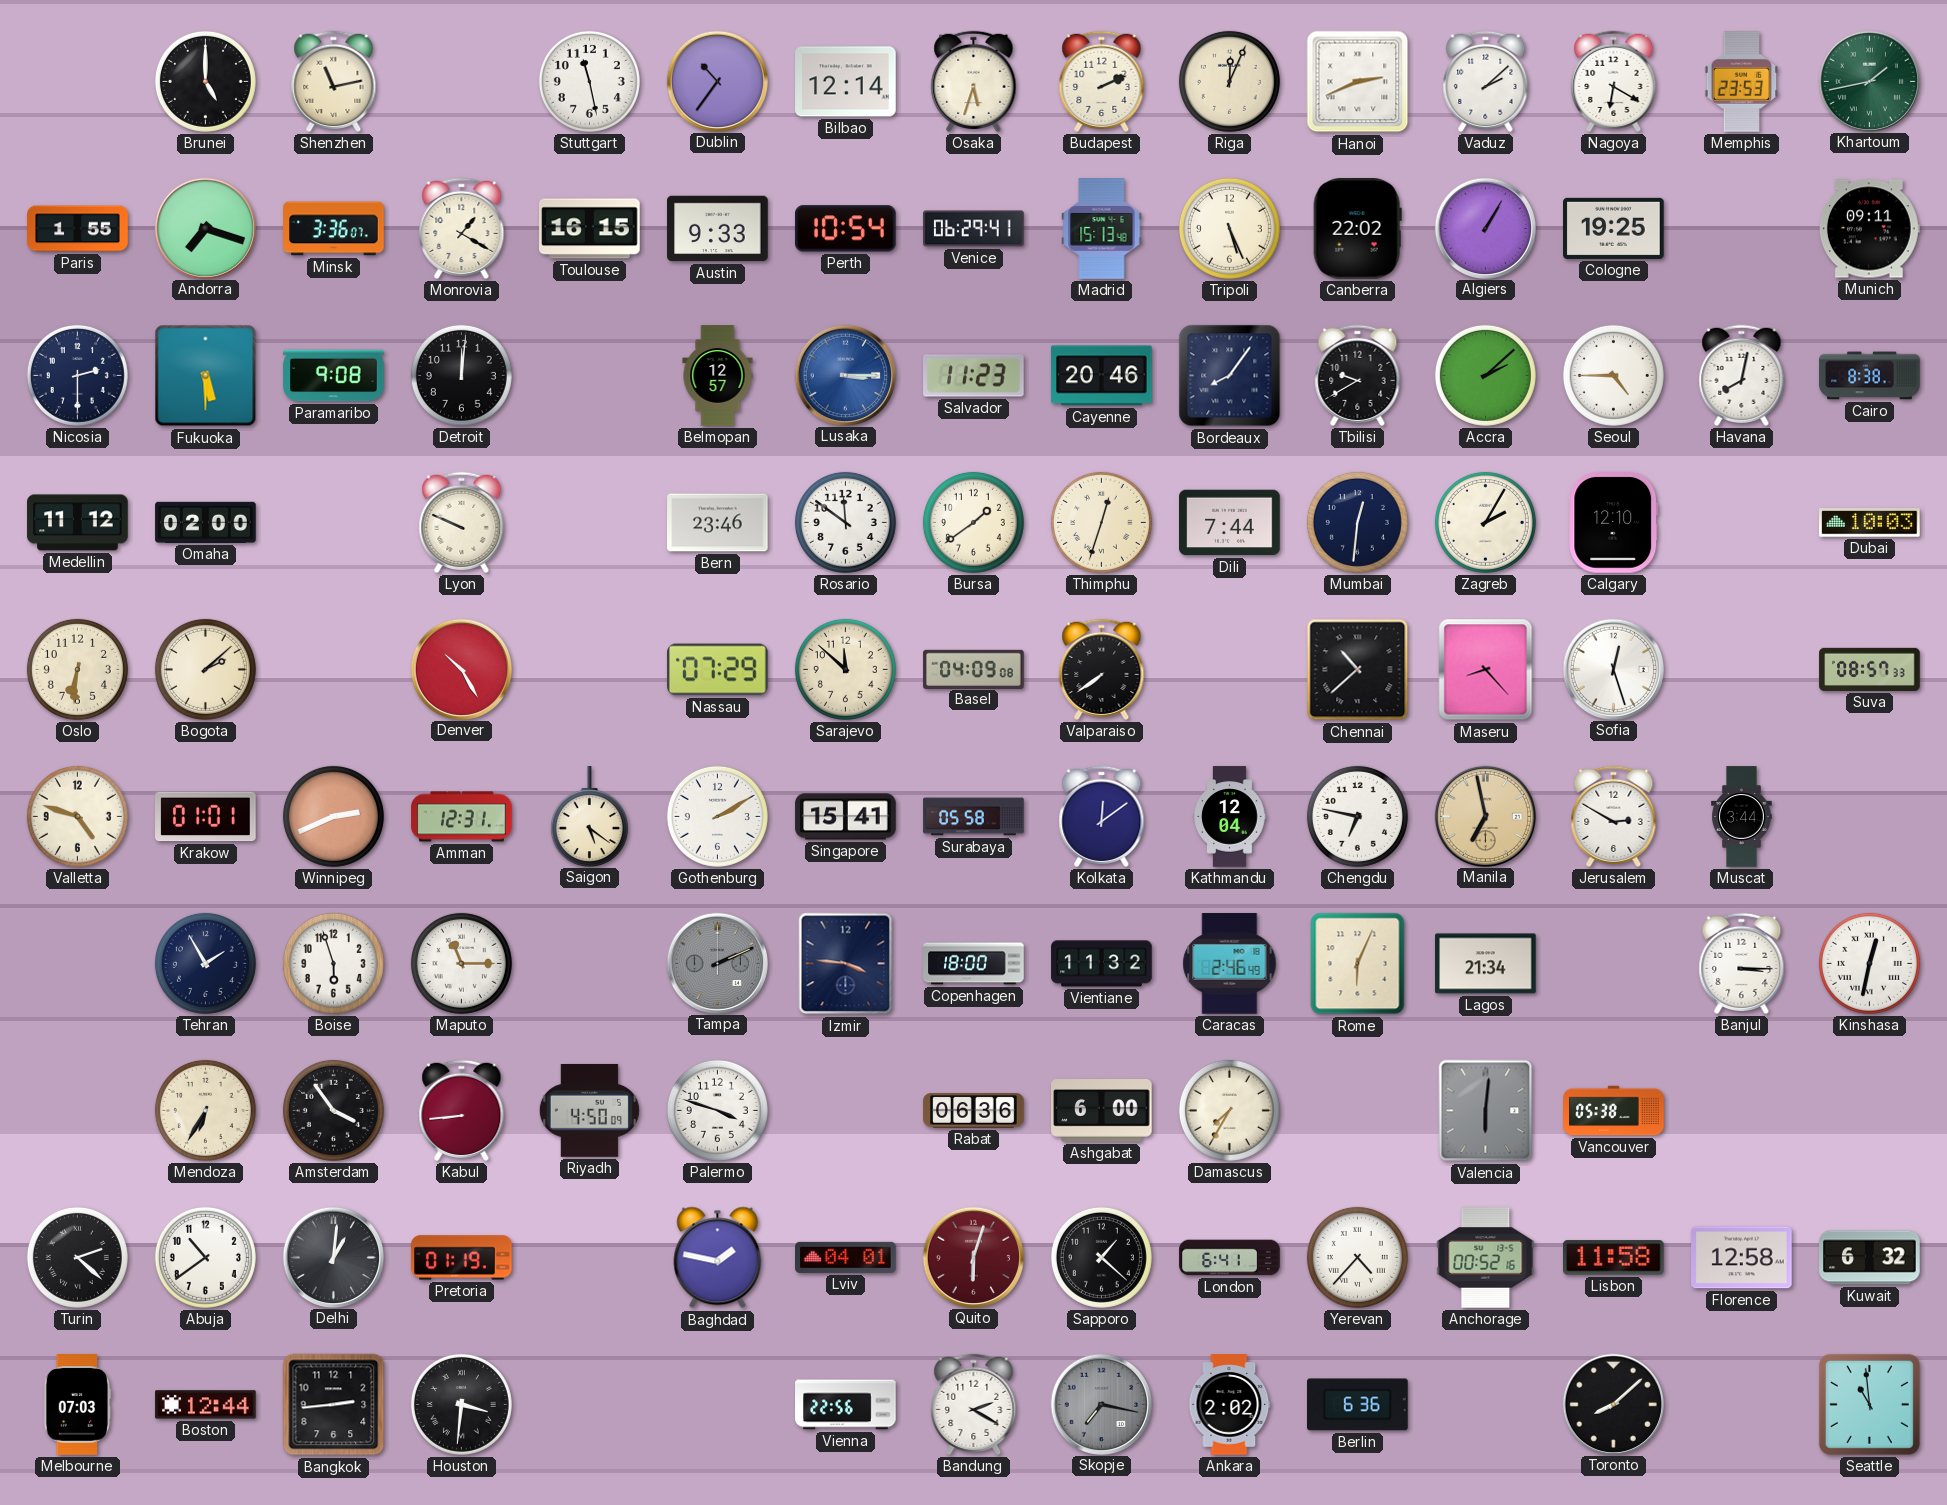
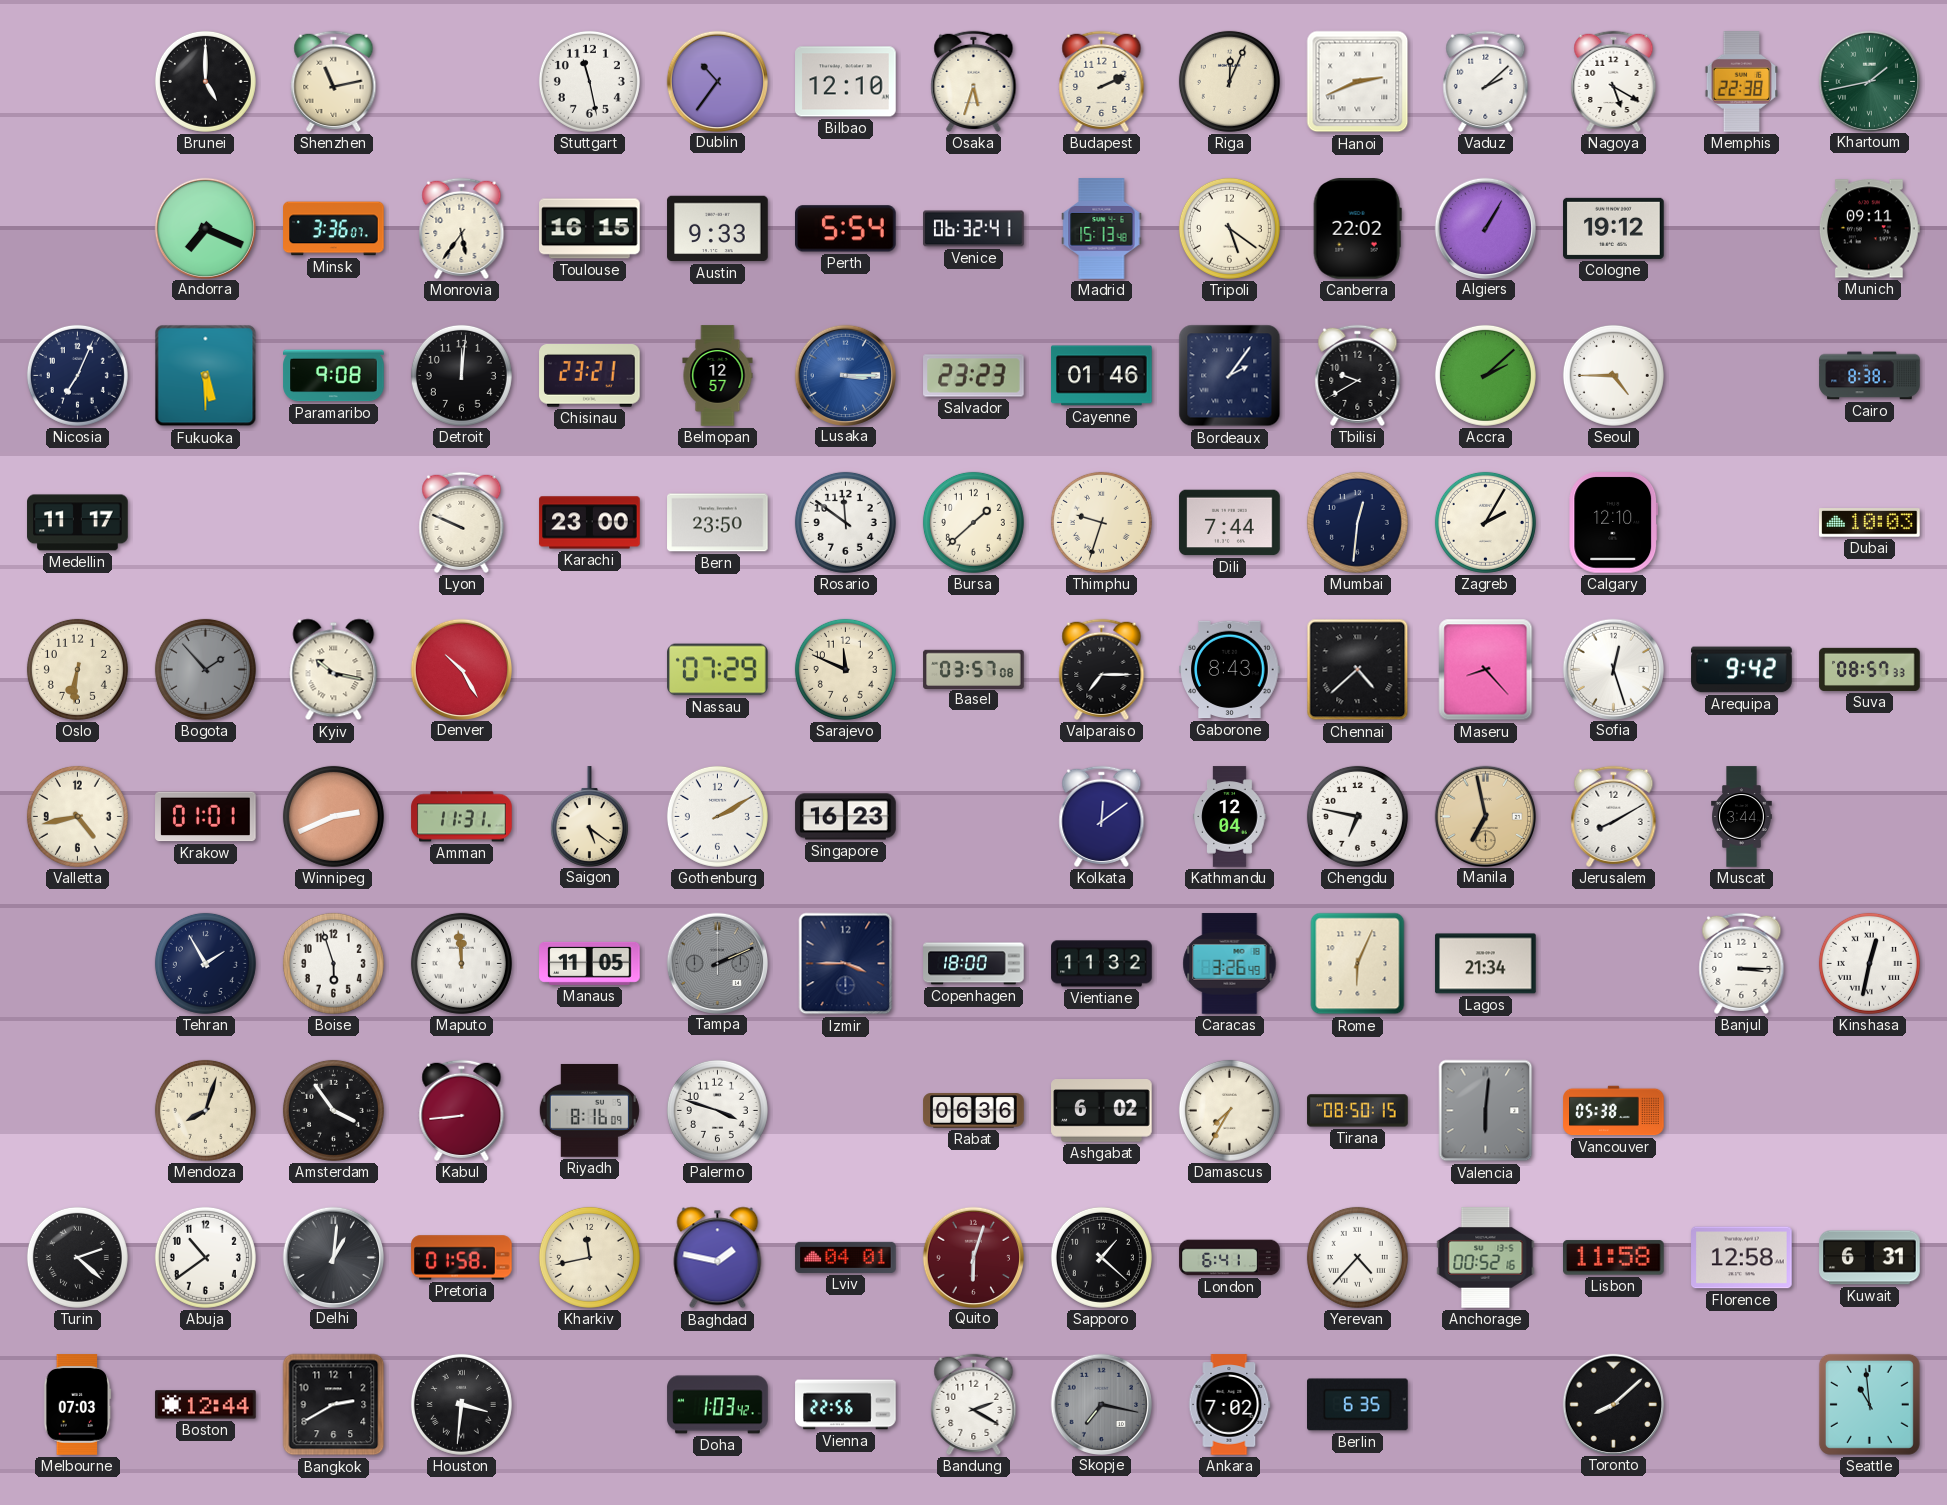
Bilbao: 12:14 -> 12:10
Nagoya: 6:20 -> 5:20
Memphis: 23:53 -> 22:38
Paris: 1:55 -> none
Andorra: 7:18 -> 7:19
Monrovia: 1:20 -> 5:36
Perth: 10:54 -> 5:54
Venice: 06:29 -> 06:32
Tripoli: 5:26 -> 5:21
Cologne: 19:25 -> 19:12
Nicosia: 2:30 -> 7:04
Chisinau: none -> 23:21
Salvador: 11:23 -> 23:23
Cayenne: 20:46 -> 01:46
Bordeaux: 8:06 -> 2:06
Havana: 8:02 -> none
Medellin: 11:12 -> 11:17
Omaha: 02:00 -> none
Karachi: none -> 23:00
Bern: 23:46 -> 23:50
Bursa: 1:39 -> 1:38
Thimphu: 12:33 -> 9:33
Bogota: 2:08 -> 1:53
Bogota dial: cream -> grey
Kyiv: none -> 10:17
Sarajevo: 11:52 -> 11:49
Basel: 04:09 -> 03:57
Valparaiso: 7:39 -> 7:15
Gaborone: none -> 8:43
Chennai: 10:38 -> 4:38
Arequipa: none -> 9:42
Valletta: 4:48 -> 4:43
Amman: 12:31 -> 11:31
Singapore: 15:41 -> 16:23
Surabaya: 05:58 -> none
Jerusalem: 2:50 -> 8:10
Maputo: 11:15 -> 11:59
Manaus: none -> 11:05
Izmir: 3:46 -> 3:45
Caracas: 2:46 -> 3:26
Mendoza: 6:35 -> 8:03
Riyadh: 4:50 -> 8:16
Ashgabat: 6:00 -> 6:02
Tirana: none -> 08:50
Pretoria: 01:19 -> 01:58
Kharkiv: none -> 11:43
Kuwait: 6:32 -> 6:31
Bangkok: 2:44 -> 2:40
Doha: none -> 1:03
Ankara: 2:02 -> 7:02
Berlin: 6:36 -> 6:35
